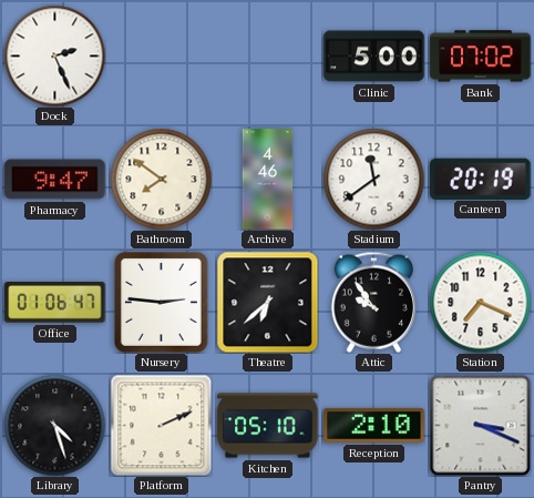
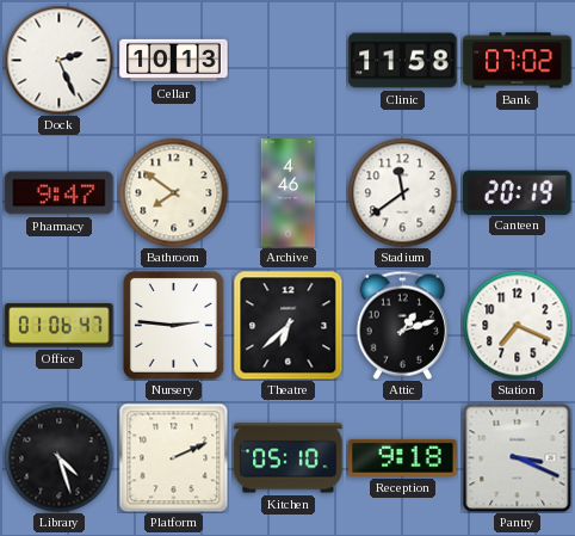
Cellar: none -> 10:13
Clinic: 5:00 -> 11:58
Attic: 9:54 -> 1:12
Reception: 2:10 -> 9:18
